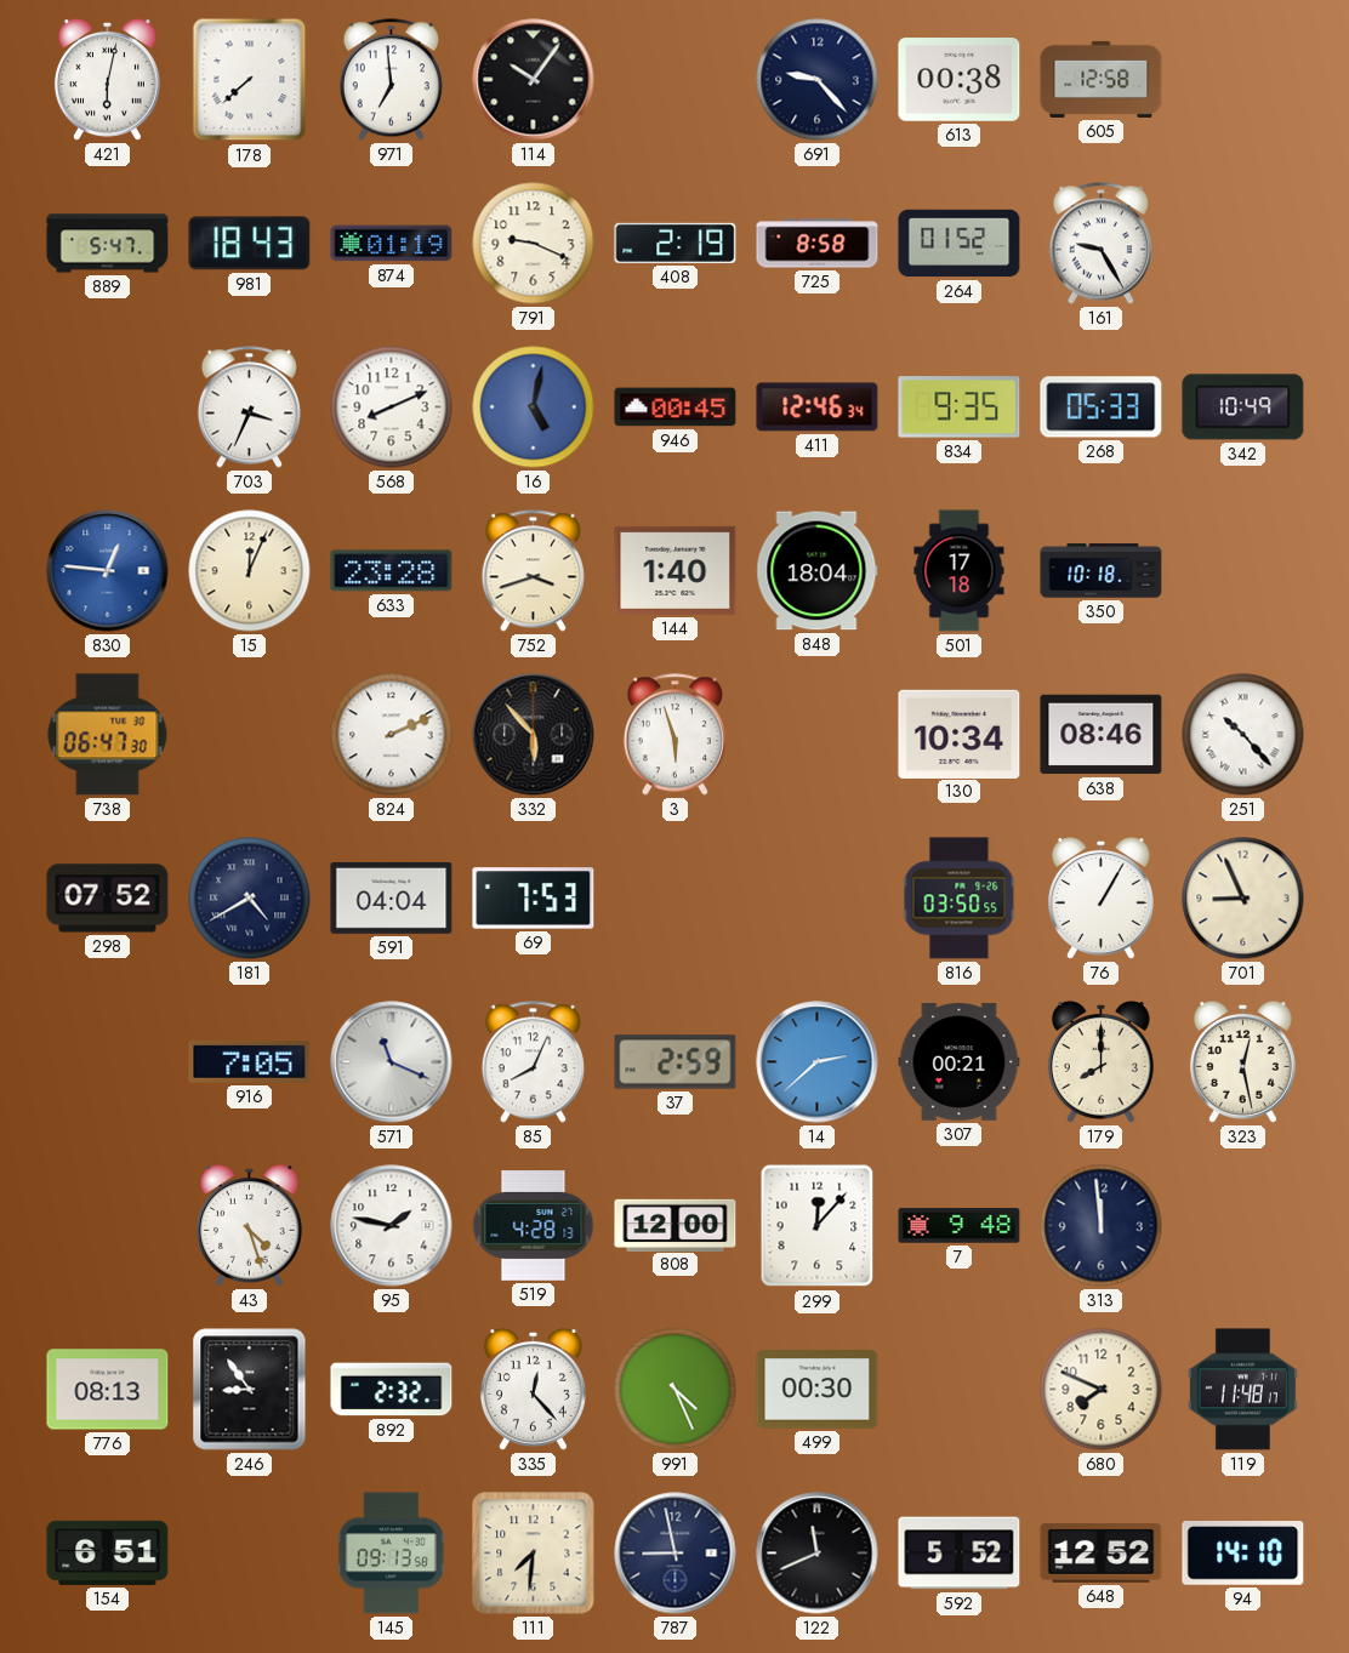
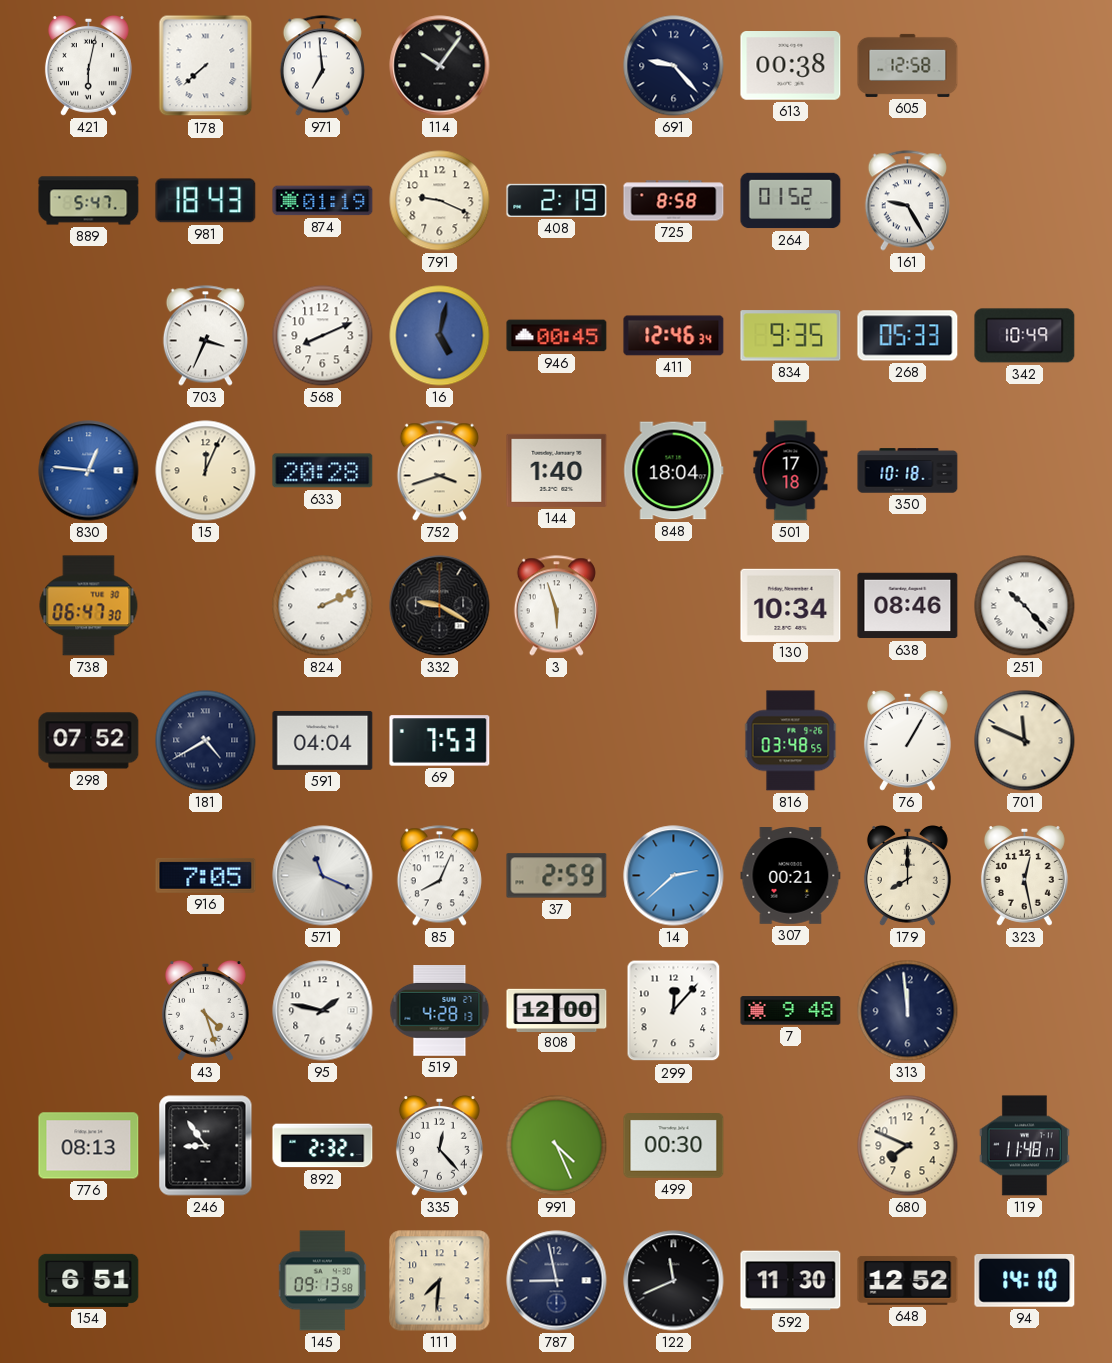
633: 23:28 -> 20:28
332: 5:53 -> 9:20
816: 03:50 -> 03:48
701: 8:56 -> 11:49
592: 5:52 -> 11:30
